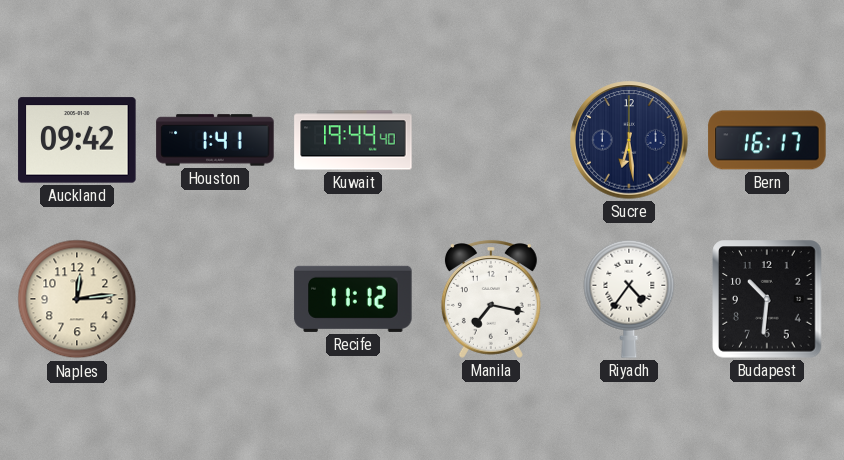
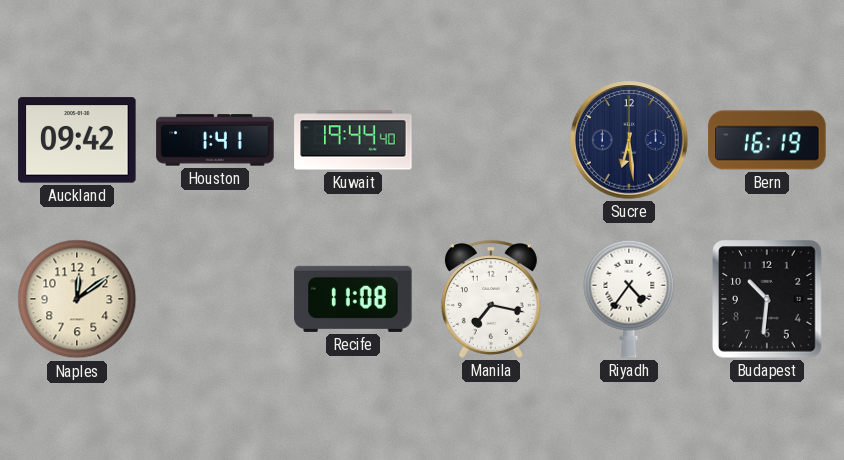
Bern: 16:17 -> 16:19
Naples: 12:14 -> 12:09
Recife: 11:12 -> 11:08
